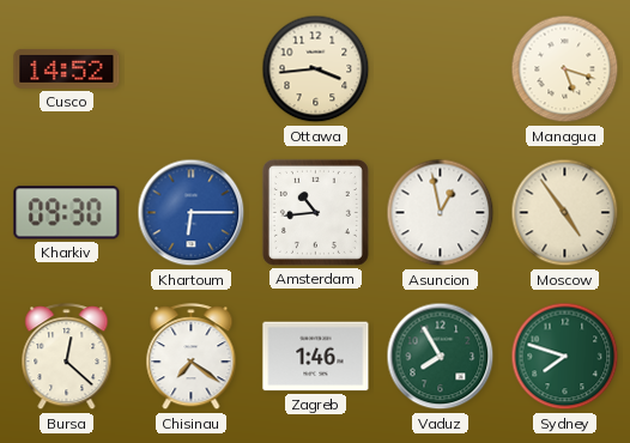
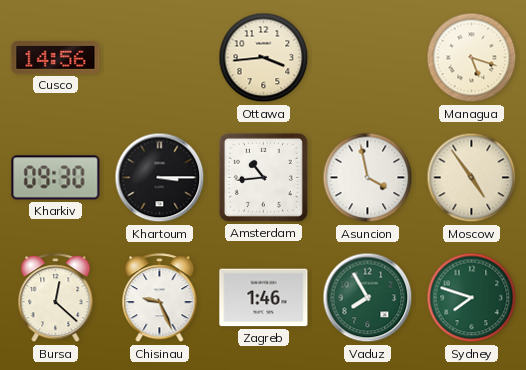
Cusco: 14:52 -> 14:56
Khartoum: 6:15 -> 3:15
Khartoum dial: blue -> black
Asuncion: 12:58 -> 3:58
Chisinau: 7:21 -> 9:26
